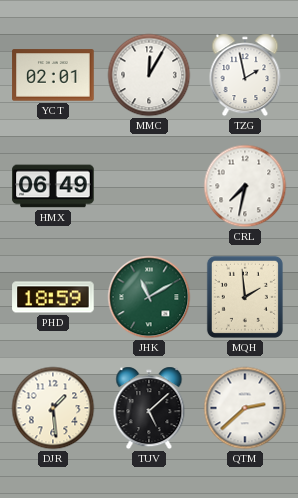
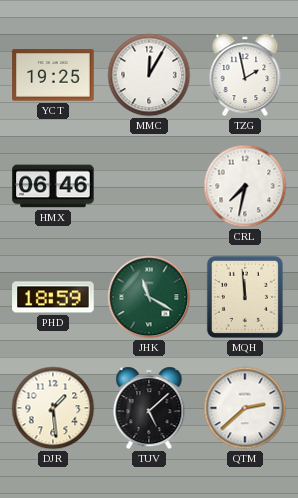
YCT: 02:01 -> 19:25
HMX: 06:49 -> 06:46
JHK: 11:10 -> 11:20
MQH: 1:59 -> 11:59
